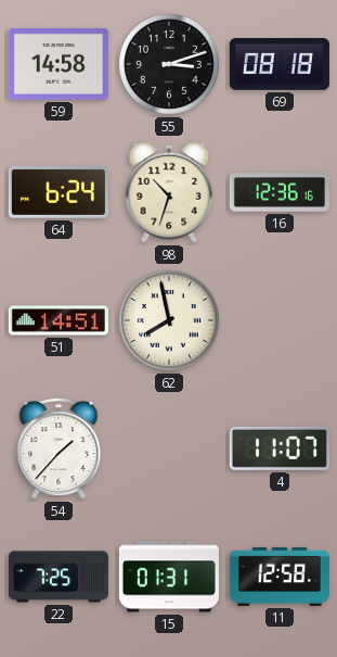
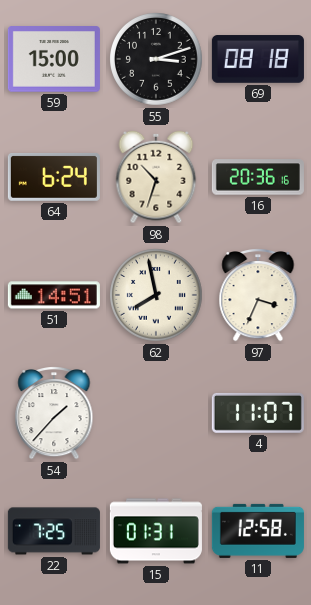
59: 14:58 -> 15:00
16: 12:36 -> 20:36
97: none -> 3:34
